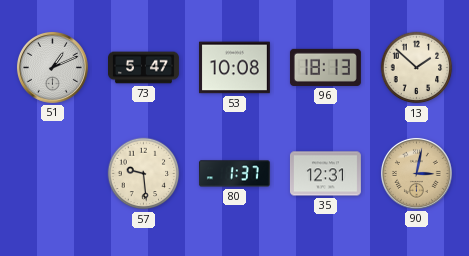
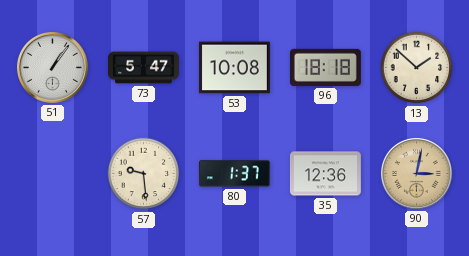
51: 1:11 -> 1:06
96: 18:13 -> 18:18
35: 12:31 -> 12:36
